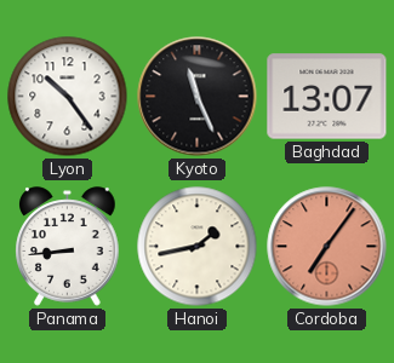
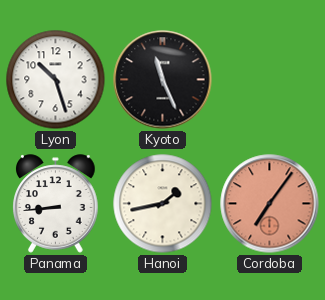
Lyon: 10:24 -> 10:27
Baghdad: 13:07 -> none
